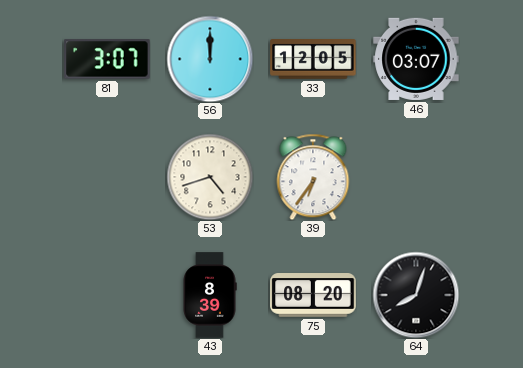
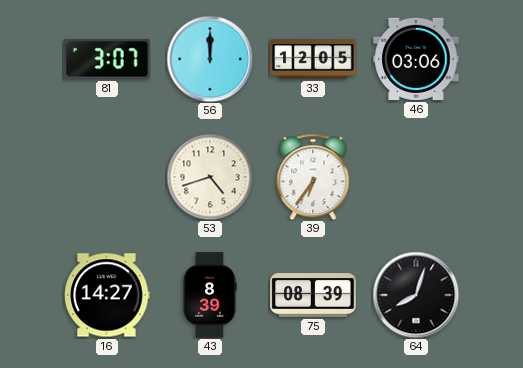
46: 03:07 -> 03:06
16: none -> 14:27
75: 08:20 -> 08:39
